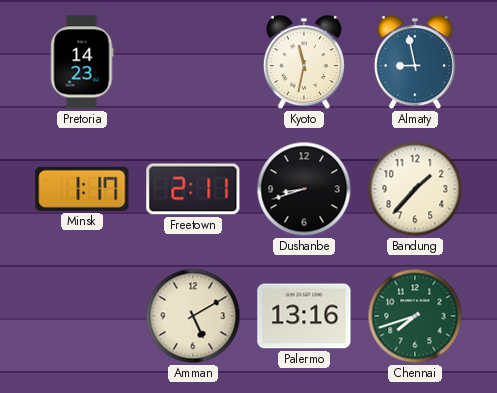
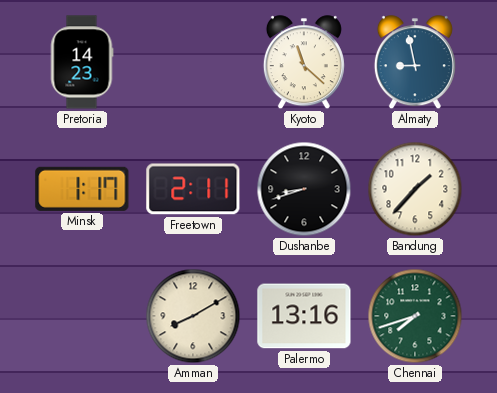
Kyoto: 11:32 -> 11:22
Amman: 5:10 -> 8:10
